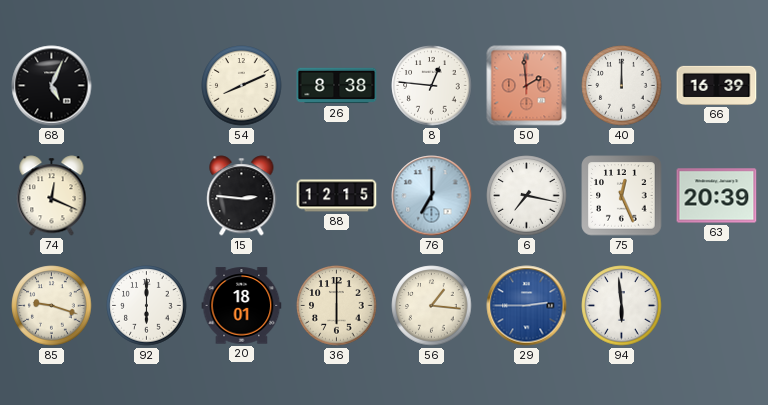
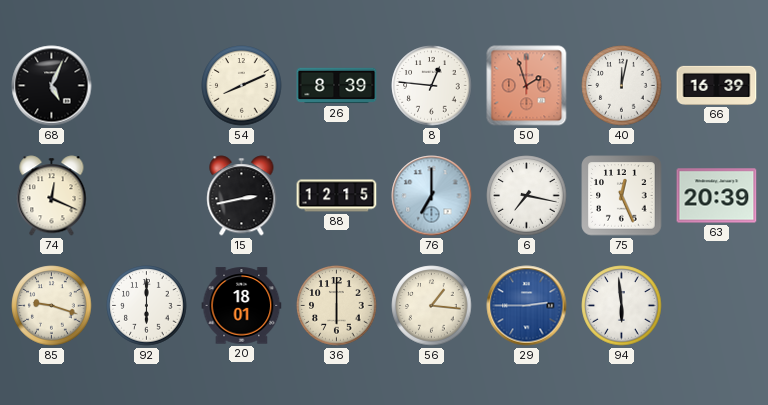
26: 8:38 -> 8:39
50: 1:59 -> 1:57
40: 12:00 -> 12:02
15: 2:46 -> 2:43
